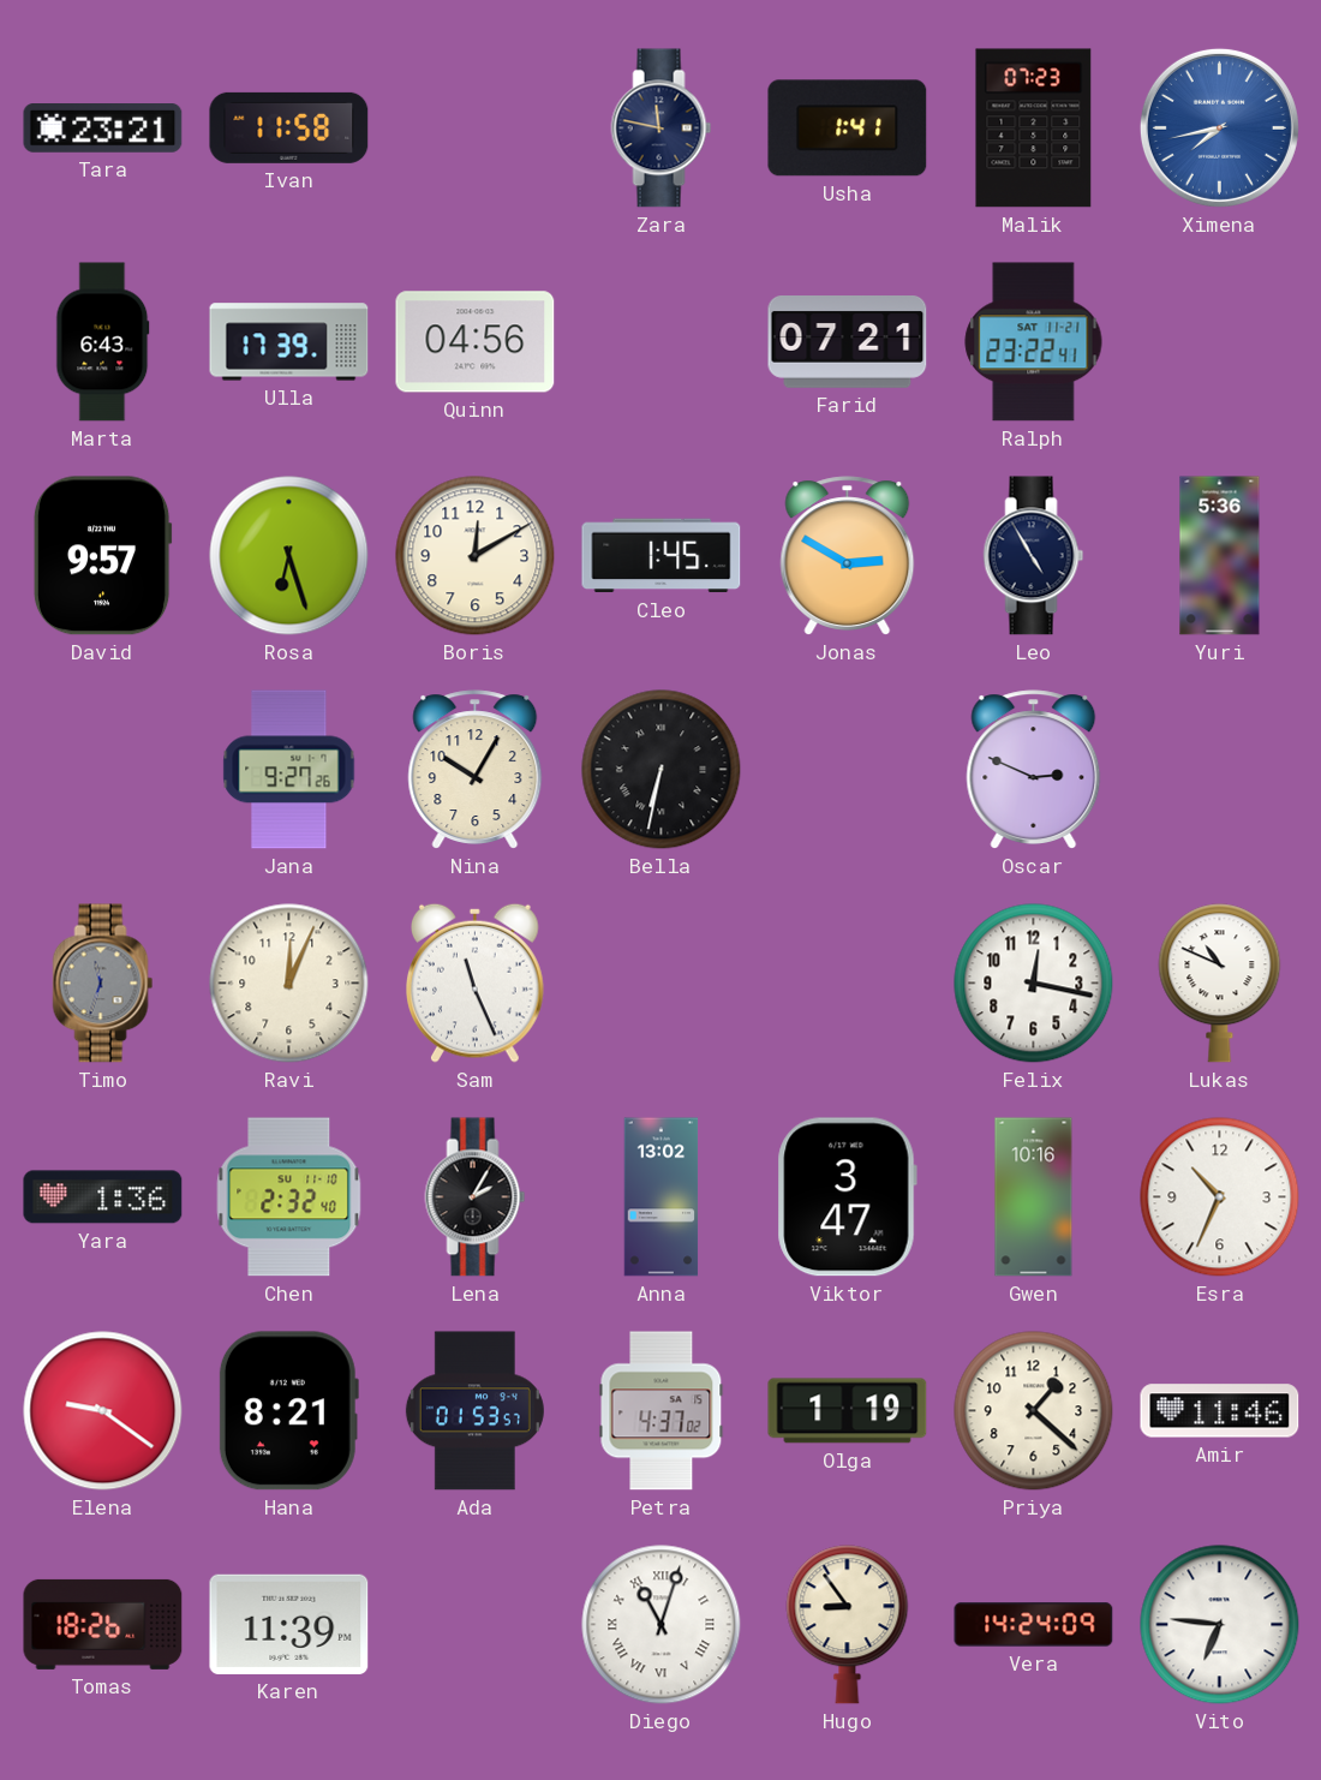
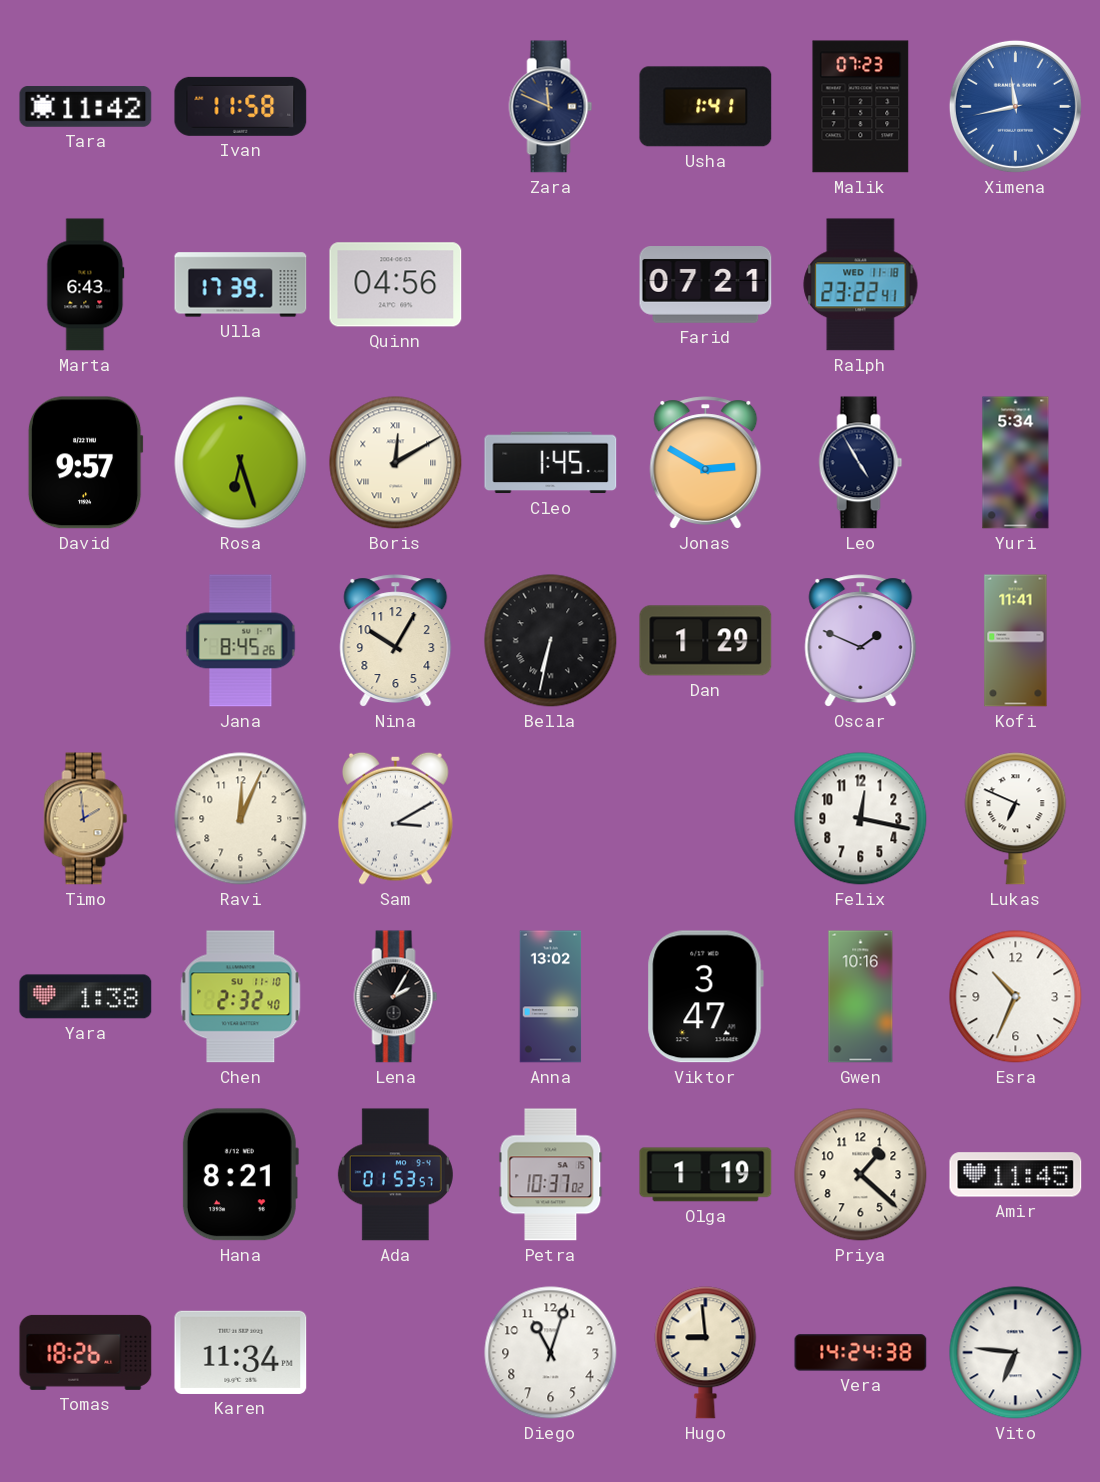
Tara: 23:21 -> 11:42
Zara: 11:47 -> 11:49
Ximena: 7:43 -> 11:43
Ralph date: SAT 11-21 -> WED 11-18
Boris numerals: Arabic -> Roman
Yuri: 5:36 -> 5:34
Jana: 9:27 -> 8:45
Dan: none -> 1:29
Oscar: 2:49 -> 1:49
Kofi: none -> 11:41
Timo: 11:33 -> 1:59
Timo dial: grey -> champagne
Sam: 11:26 -> 3:10
Lukas: 10:49 -> 6:49
Yara: 1:36 -> 1:38
Elena: 9:21 -> none
Petra: 4:37 -> 10:37
Amir: 11:46 -> 11:45
Karen: 11:39 -> 11:34
Diego numerals: Roman -> Arabic
Hugo: 8:54 -> 8:59
Vera: 14:24:09 -> 14:24:38
